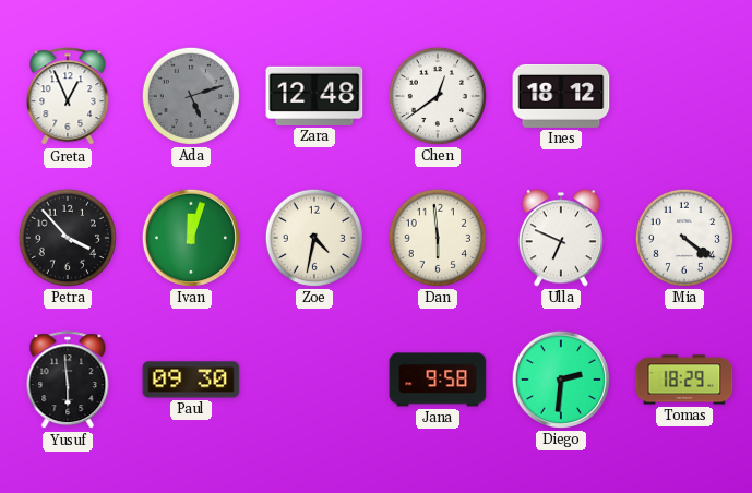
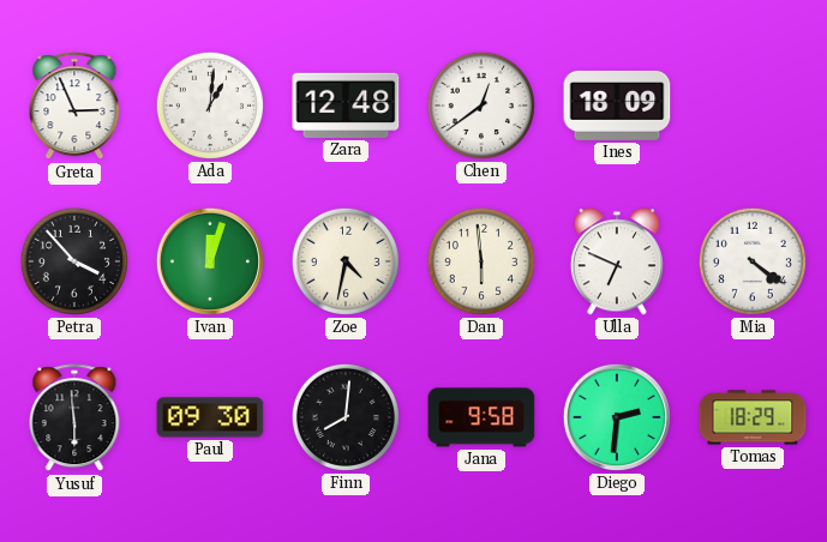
Greta: 12:56 -> 2:56
Ada: 5:12 -> 1:01
Ada dial: grey -> white
Ines: 18:12 -> 18:09
Finn: none -> 8:01
